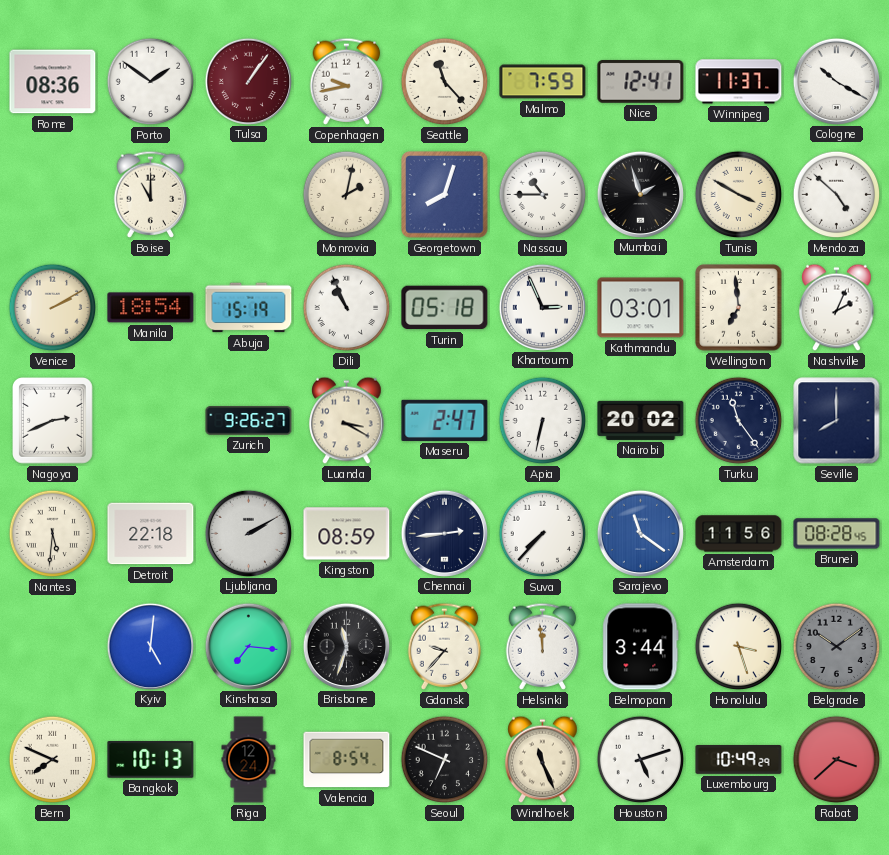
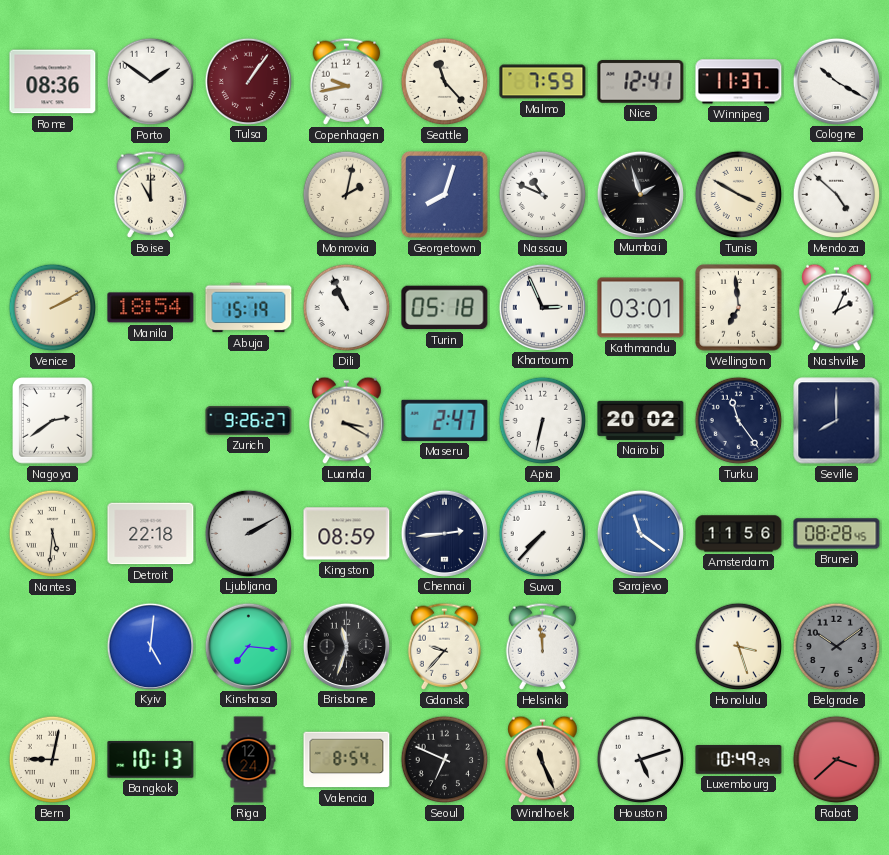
Nassau: 10:45 -> 10:49
Nagoya: 2:41 -> 2:39
Belmopan: 3:44 -> none
Bern: 7:49 -> 9:02
